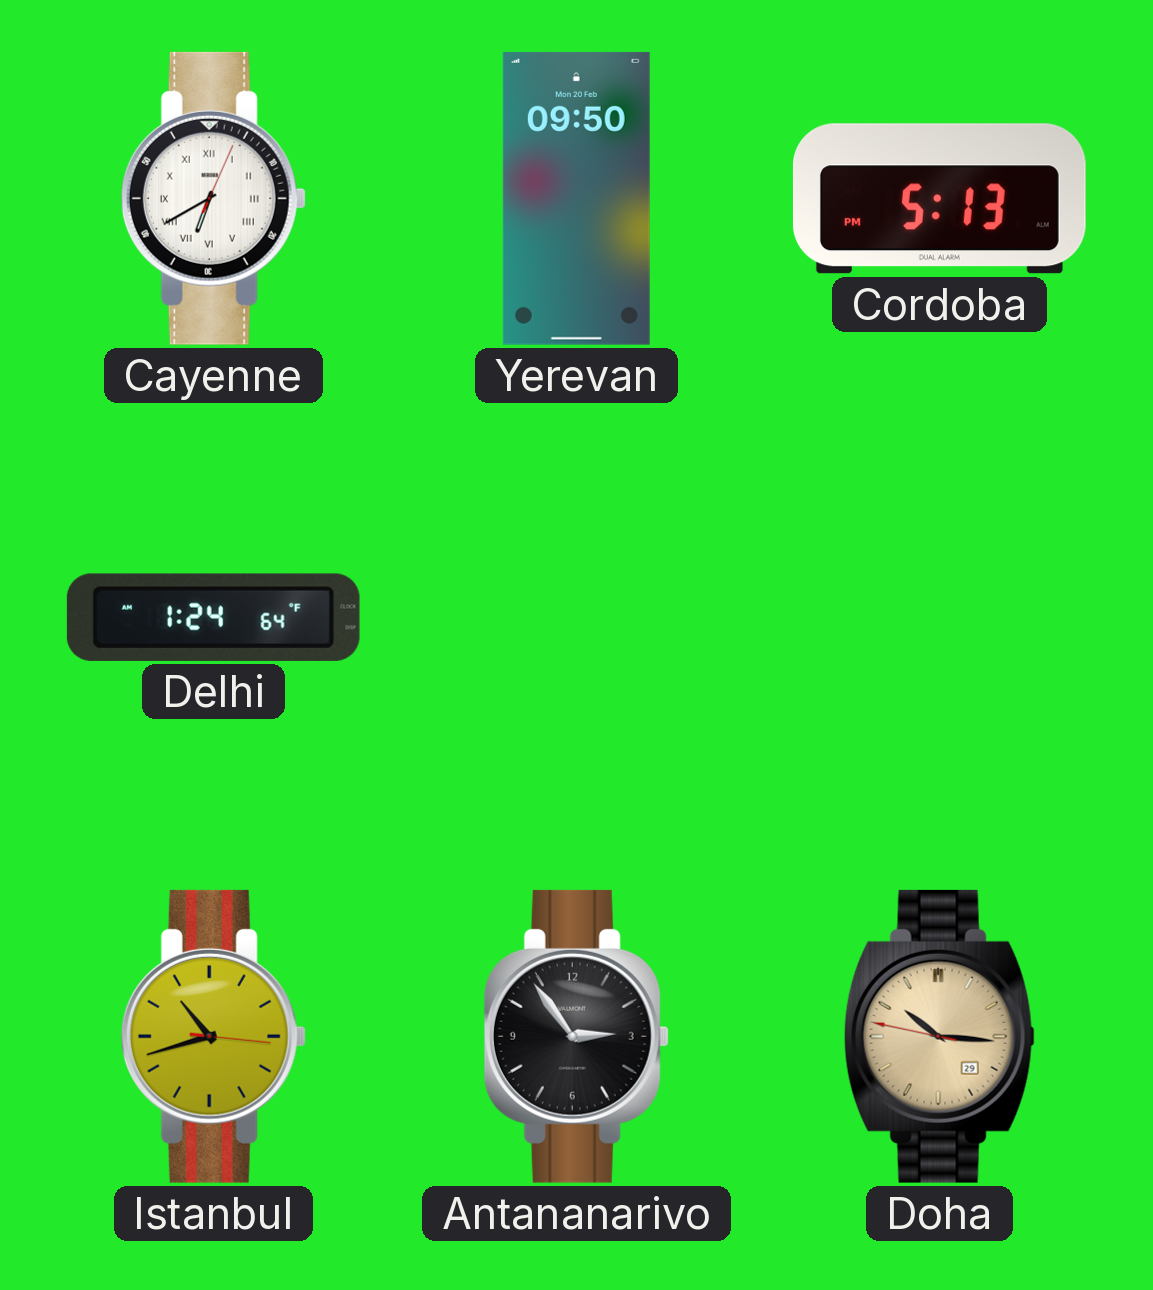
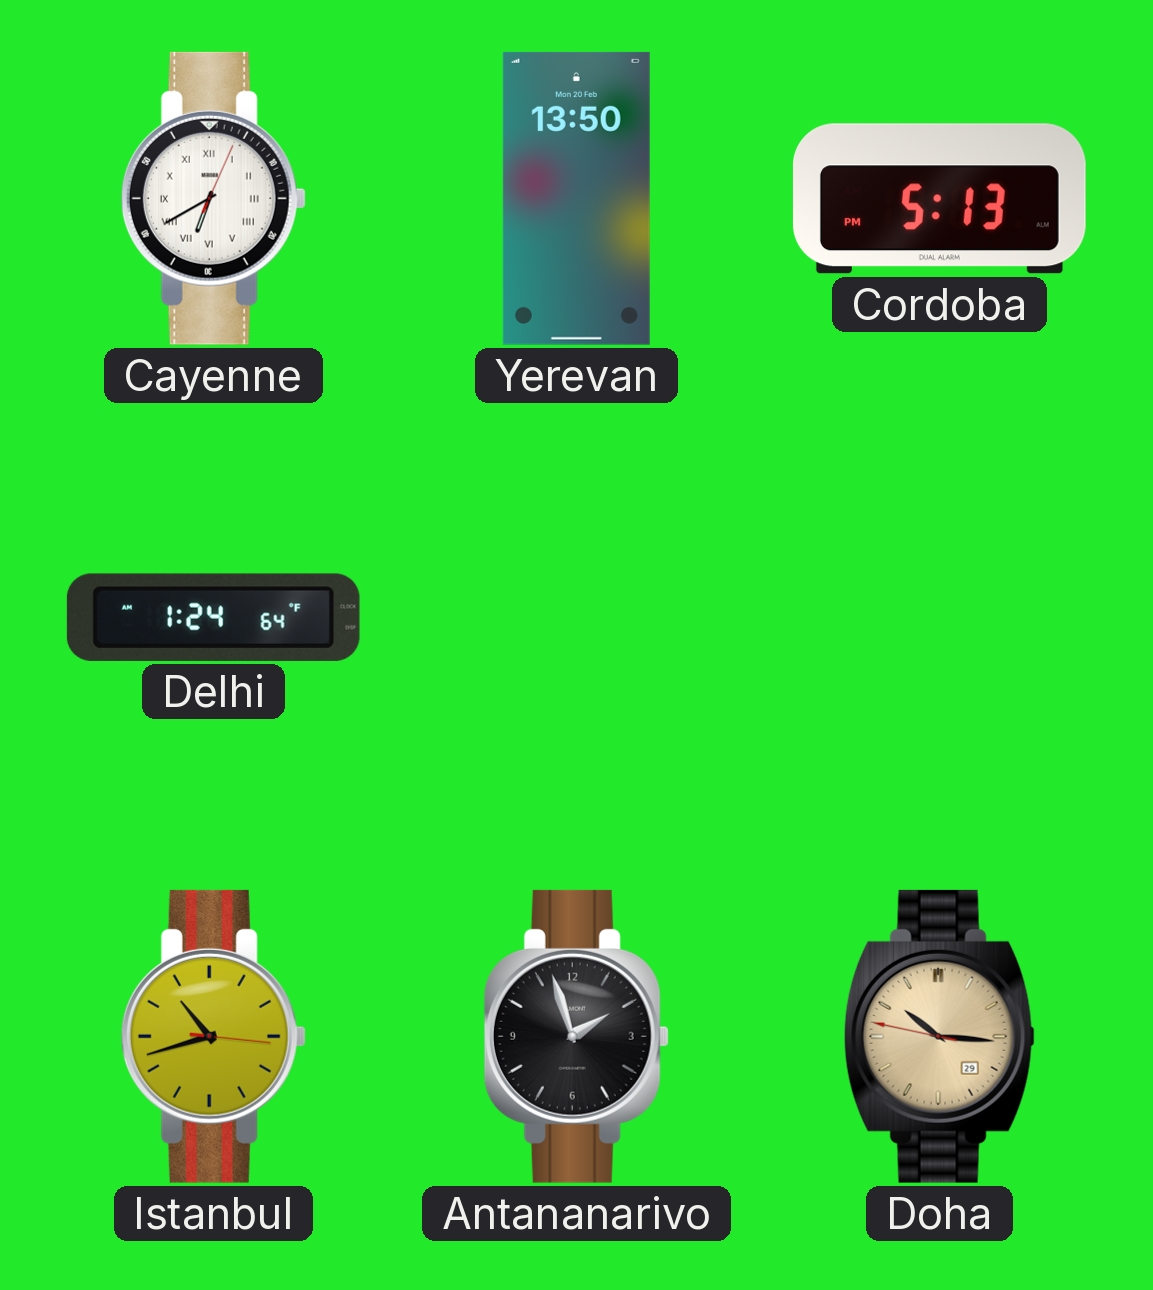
Yerevan: 09:50 -> 13:50
Antananarivo: 2:54 -> 1:57
